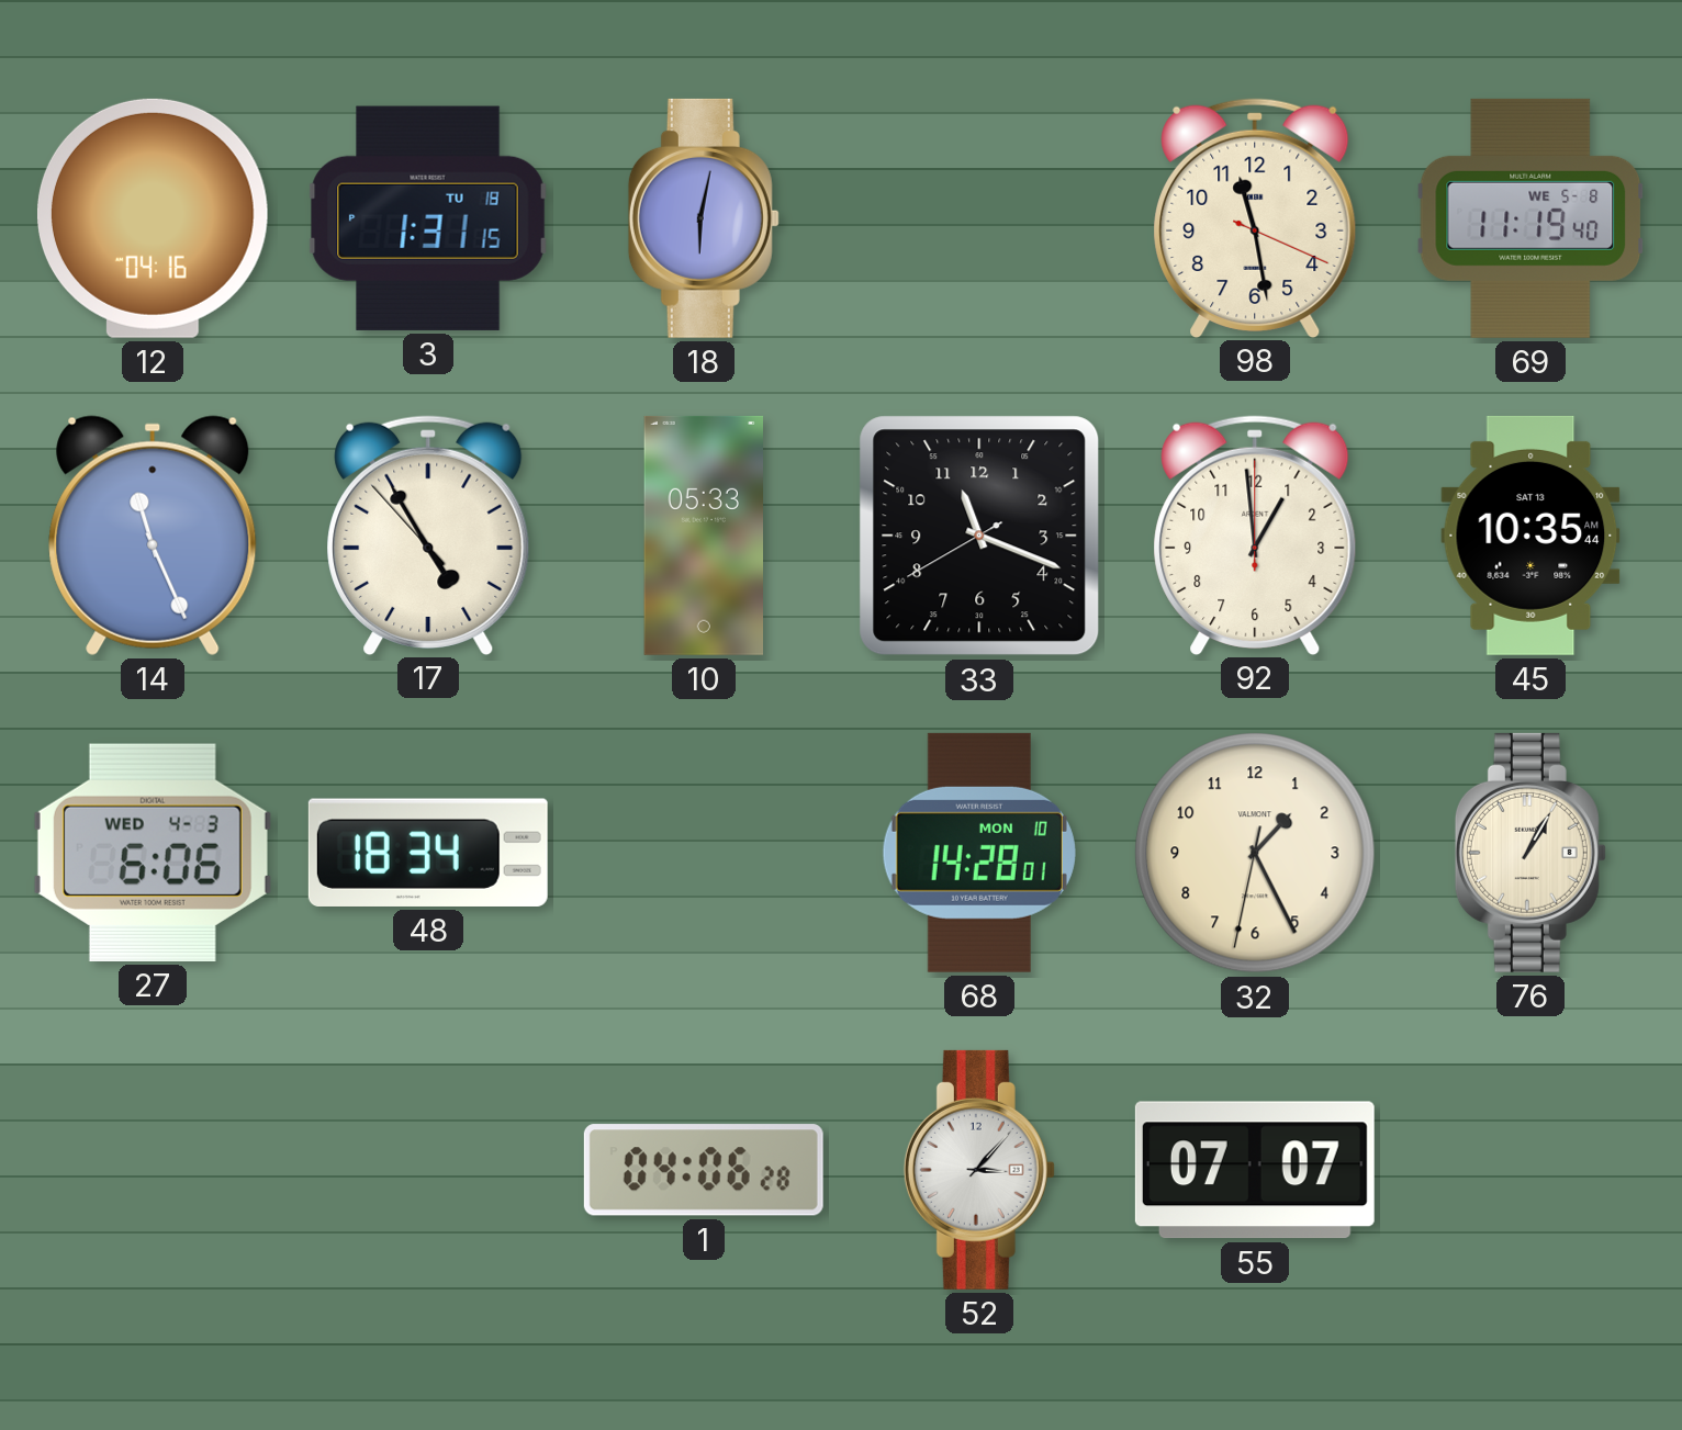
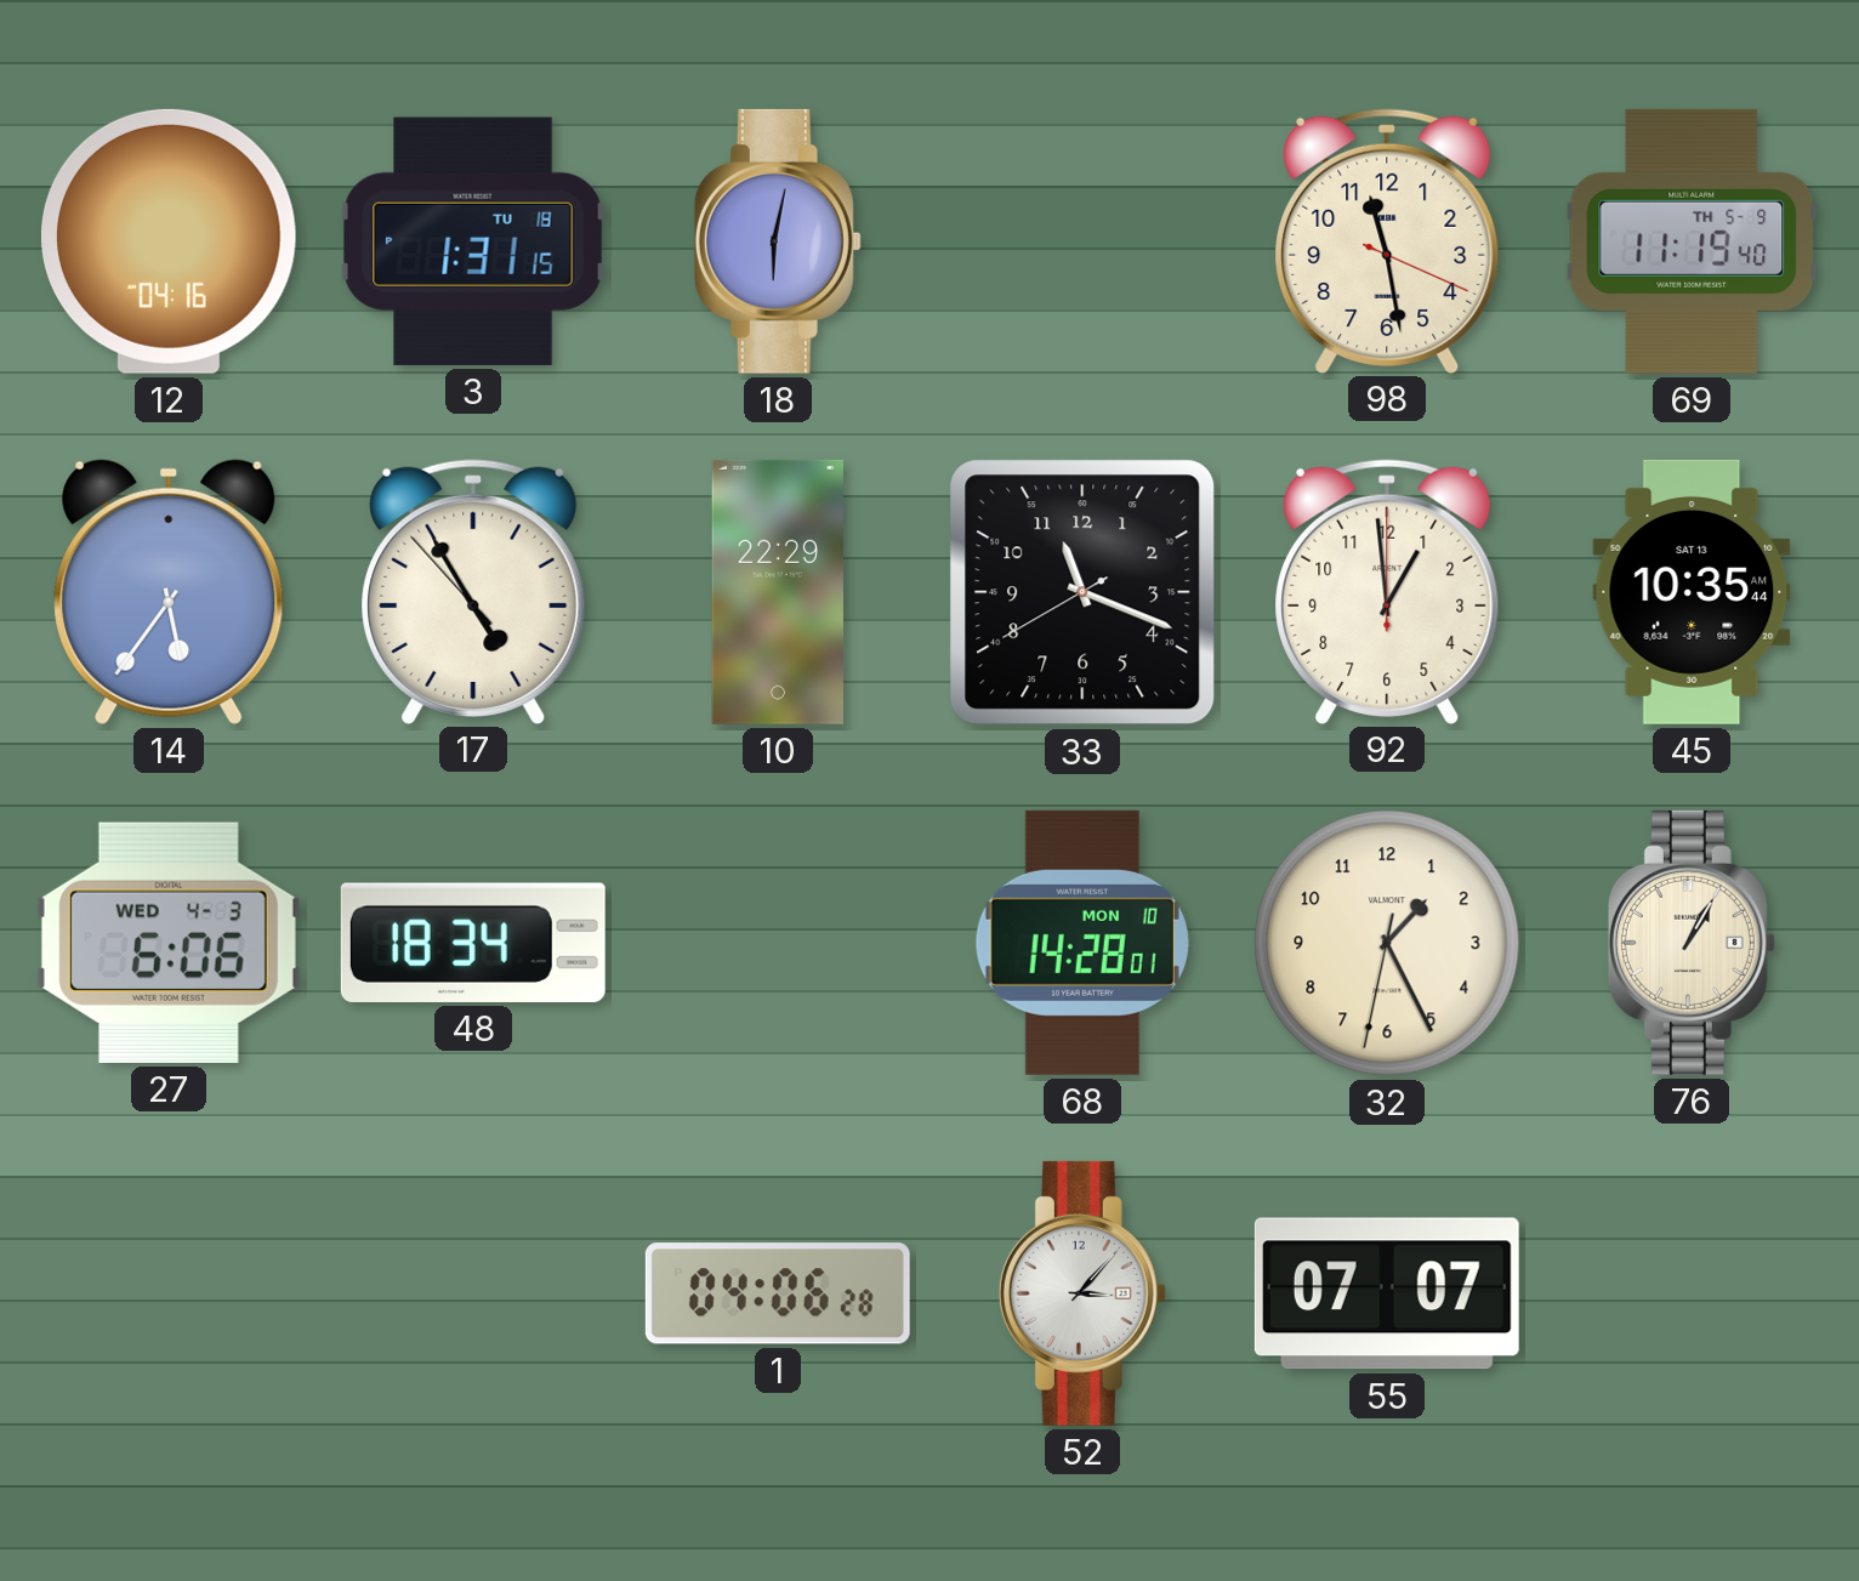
69 date: WE 5-8 -> TH 5-9
14: 11:26 -> 5:36
10: 05:33 -> 22:29
